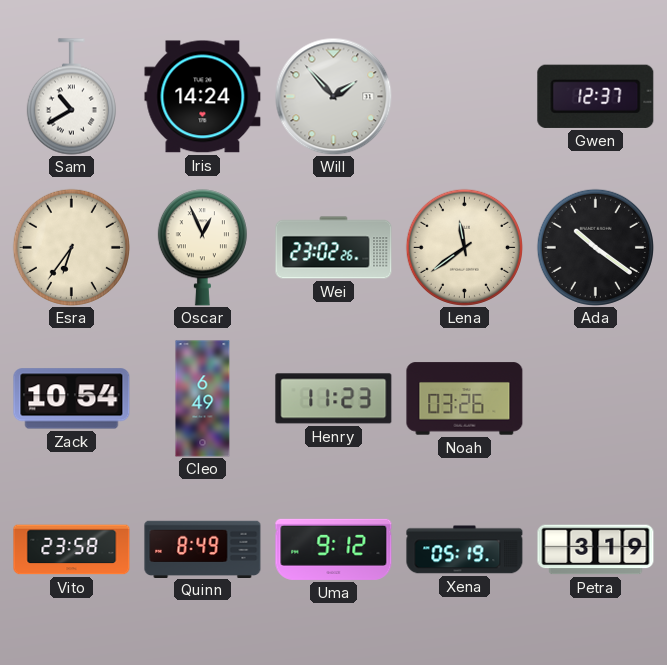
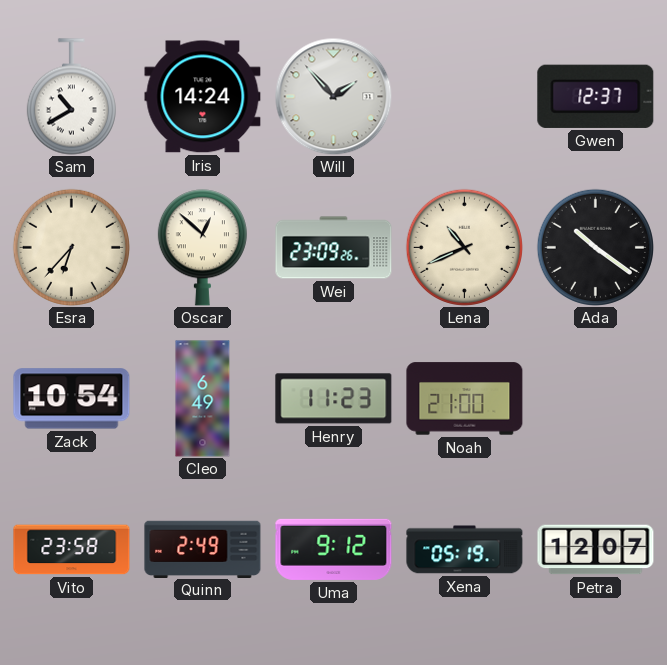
Esra: 6:36 -> 6:37
Oscar: 12:56 -> 12:52
Wei: 23:02 -> 23:09
Lena: 11:39 -> 10:41
Noah: 03:26 -> 21:00
Quinn: 8:49 -> 2:49
Petra: 3:19 -> 12:07
